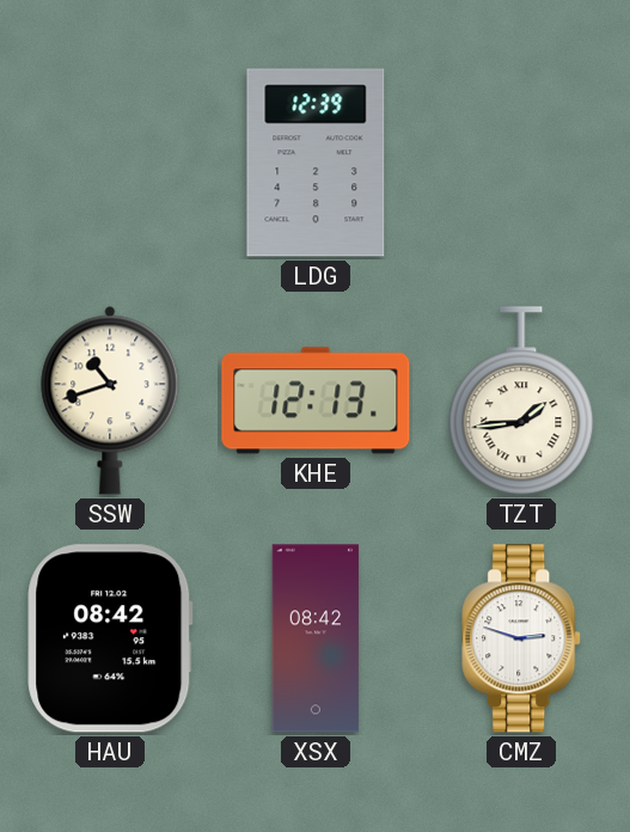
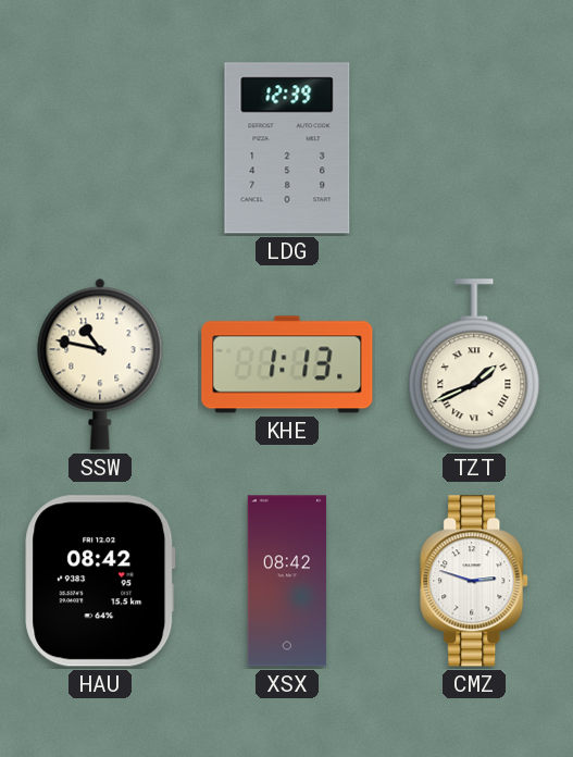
SSW: 10:42 -> 10:47
KHE: 12:13 -> 1:13
TZT: 1:44 -> 1:41
